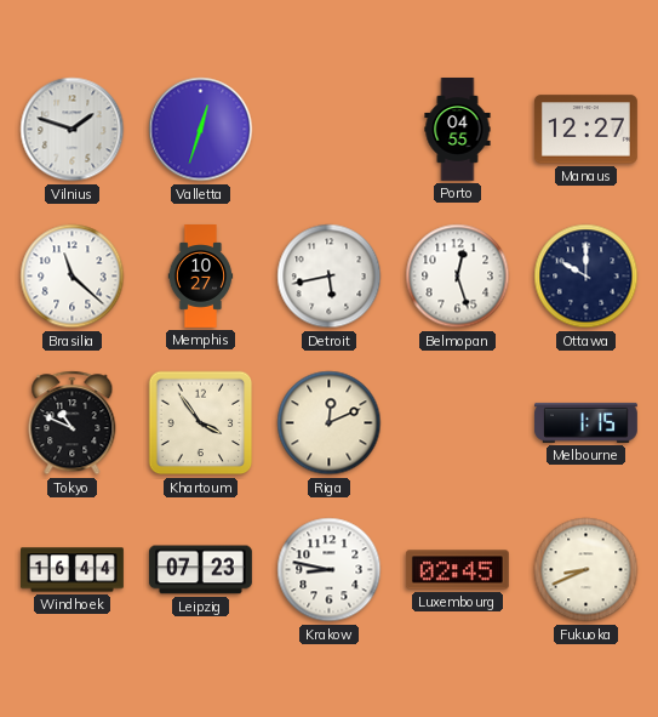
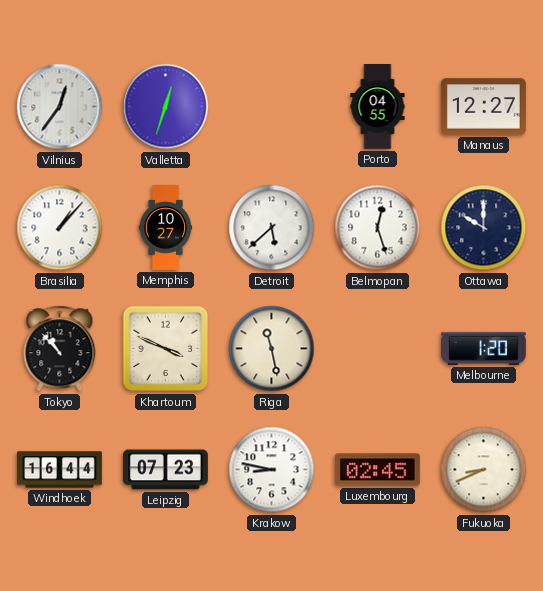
Vilnius: 1:48 -> 12:36
Brasilia: 11:22 -> 1:07
Detroit: 5:43 -> 5:38
Tokyo: 10:49 -> 10:53
Khartoum: 3:54 -> 3:49
Riga: 12:11 -> 11:28
Melbourne: 1:15 -> 1:20
